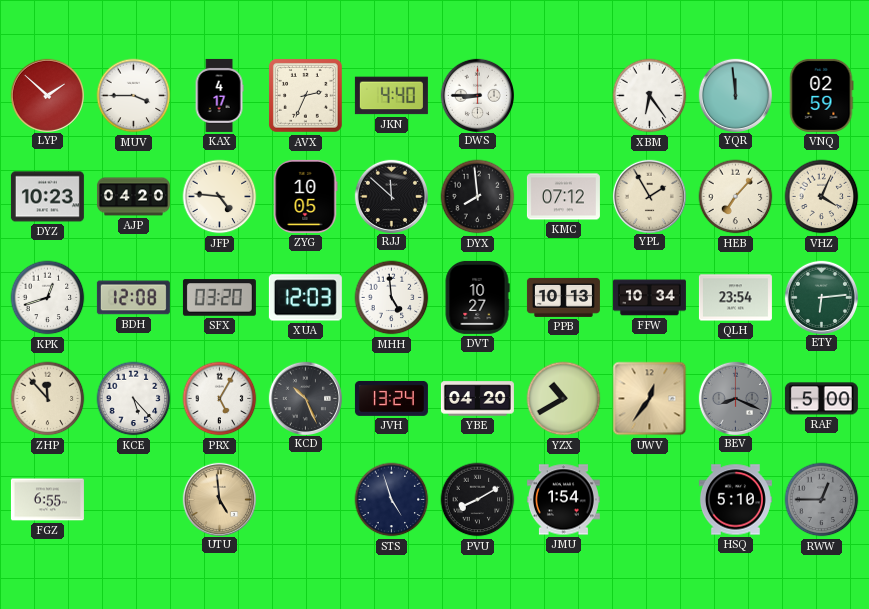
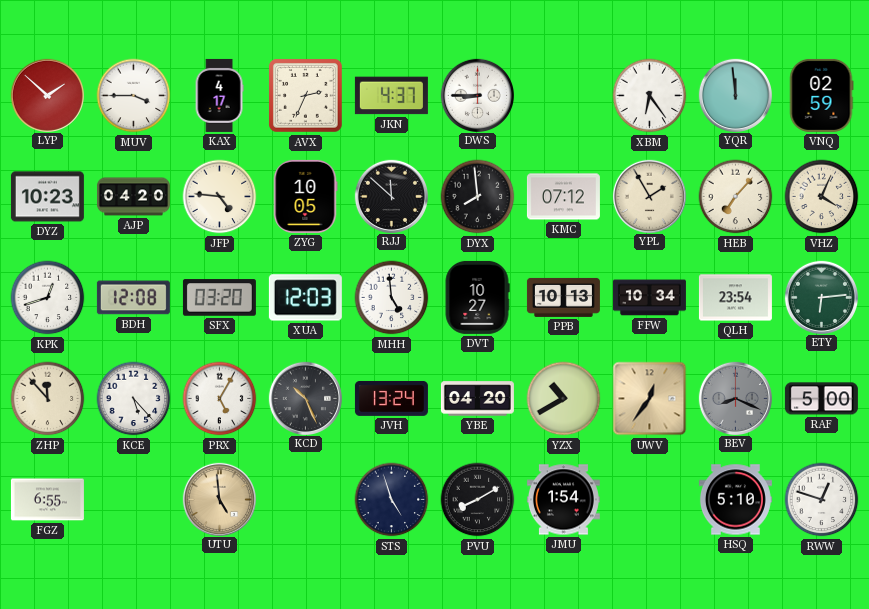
JKN: 4:40 -> 4:37
RWW: 12:45 -> 12:48
RWW dial: grey -> white
